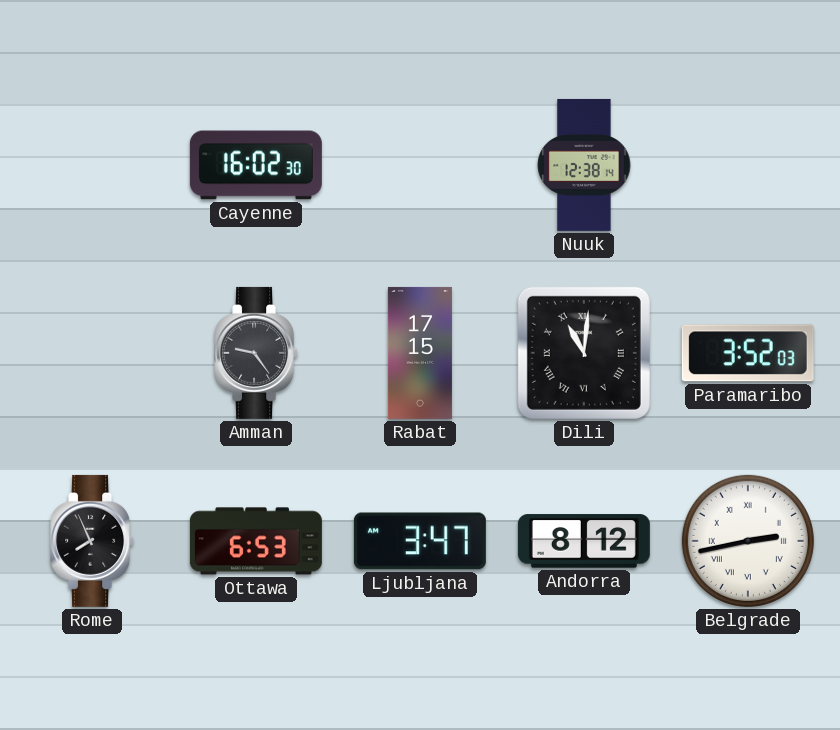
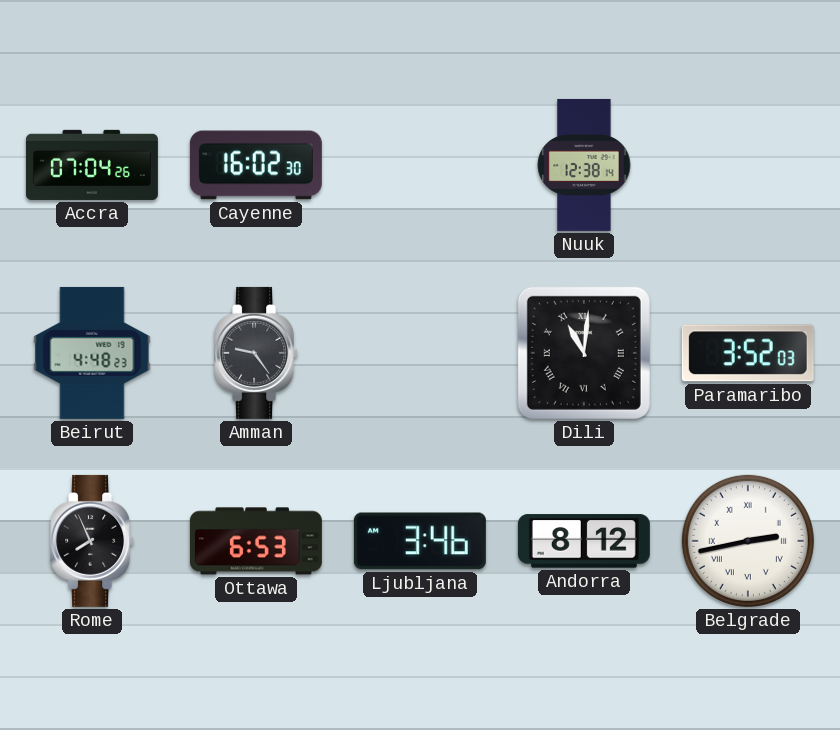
Accra: none -> 07:04
Beirut: none -> 4:48
Rabat: 17:15 -> none
Ljubljana: 3:47 -> 3:46
